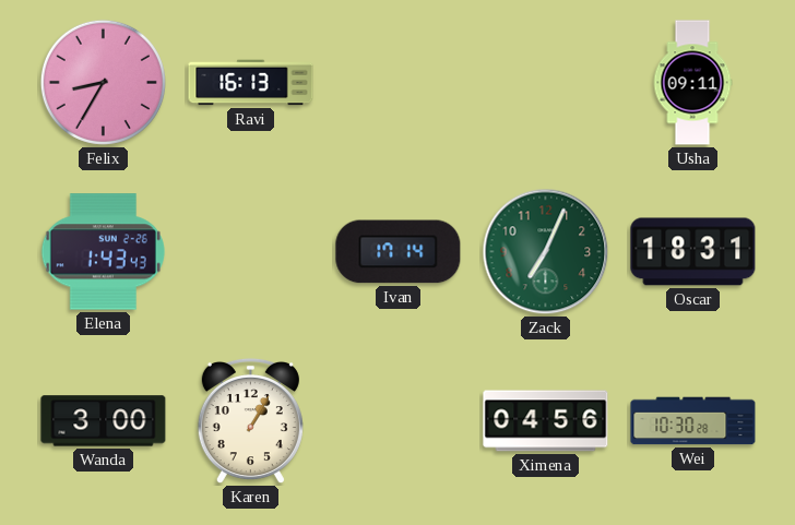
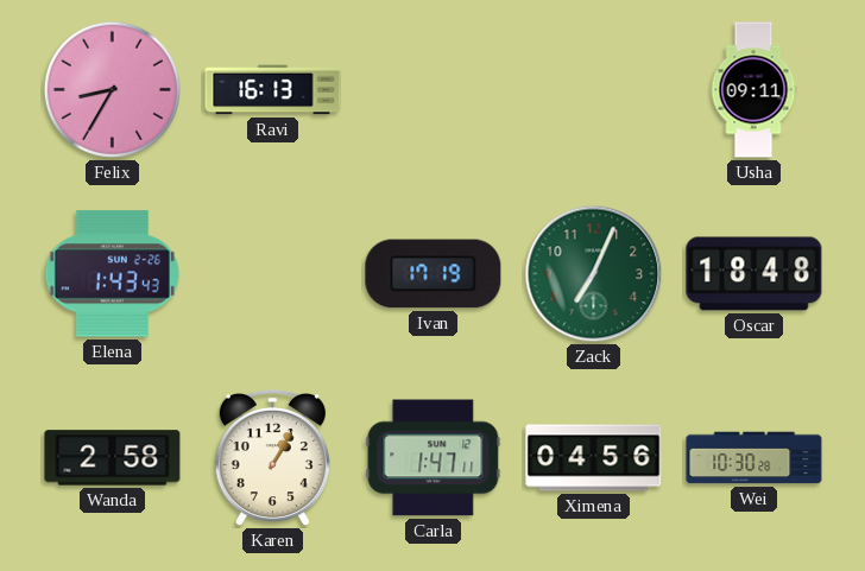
Ivan: 17:14 -> 17:19
Oscar: 18:31 -> 18:48
Wanda: 3:00 -> 2:58
Carla: none -> 1:47
